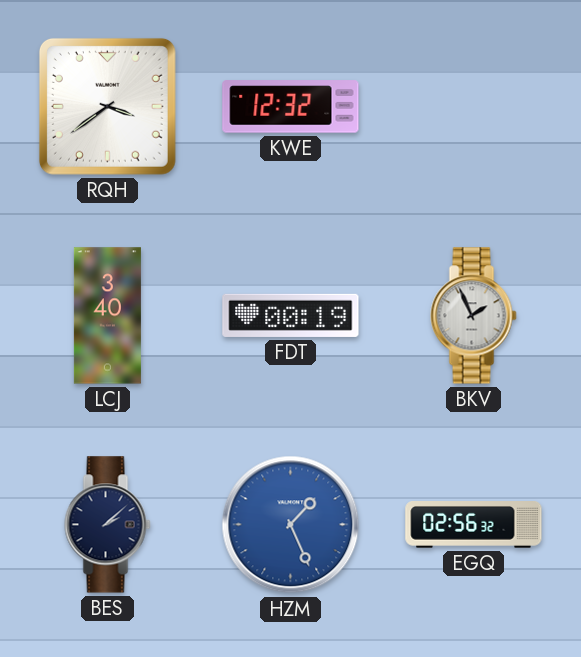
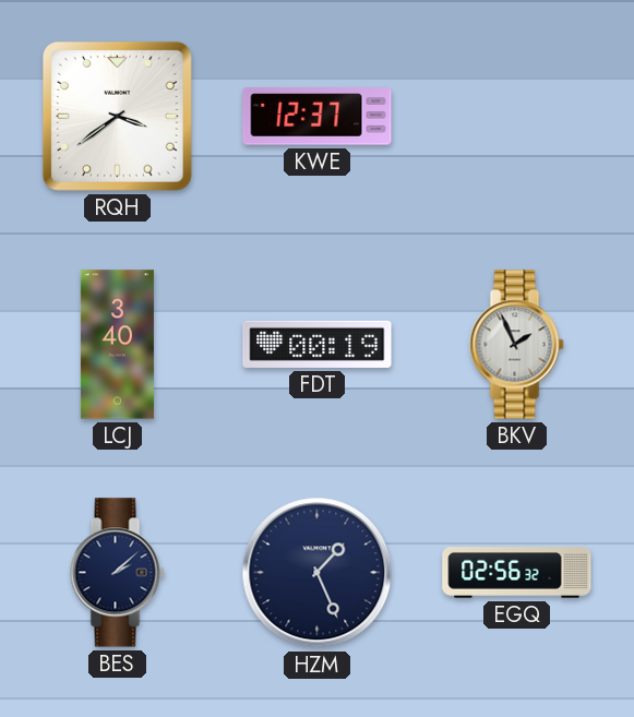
KWE: 12:32 -> 12:37
HZM dial: blue -> navy
